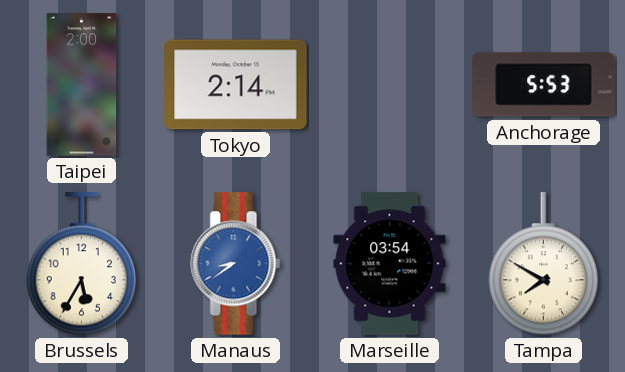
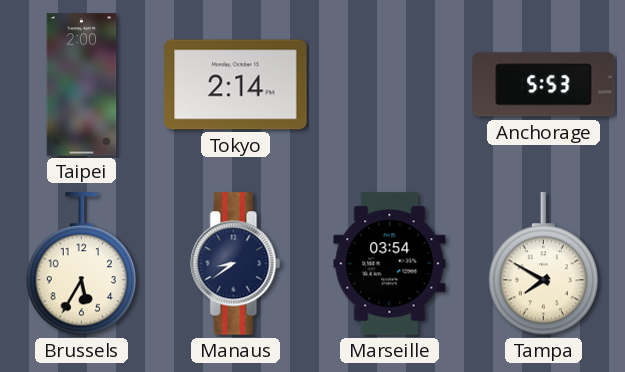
Manaus dial: blue -> navy
